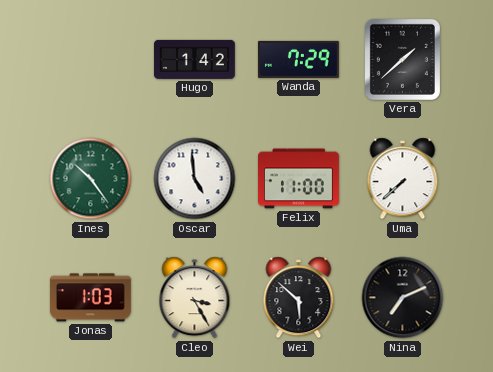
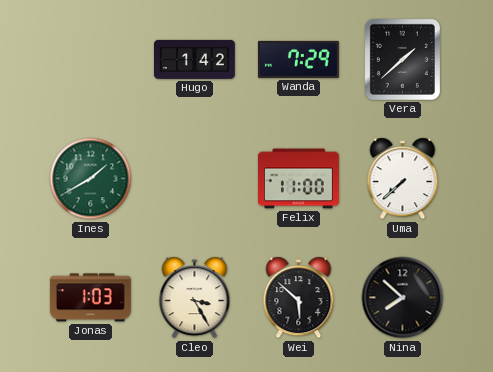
Ines: 10:24 -> 1:40
Oscar: 4:59 -> none
Nina: 7:11 -> 7:52
